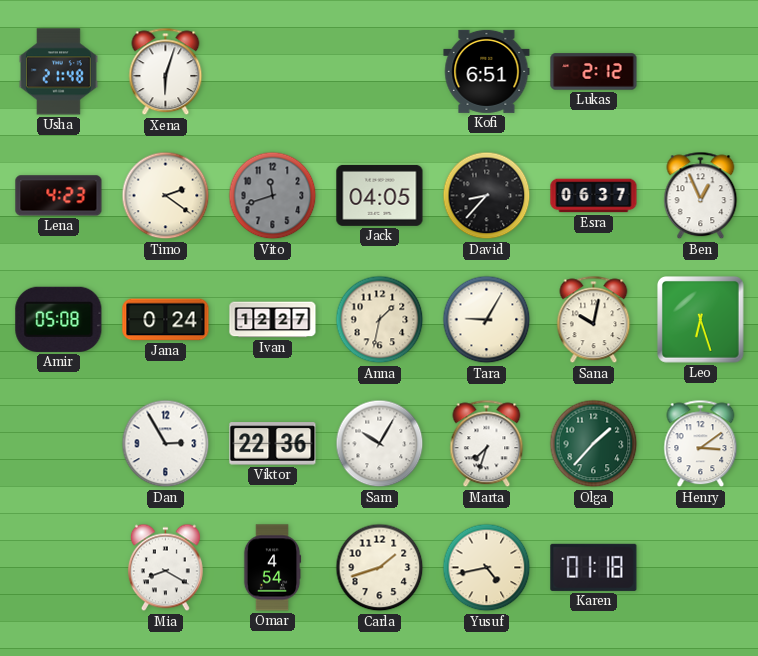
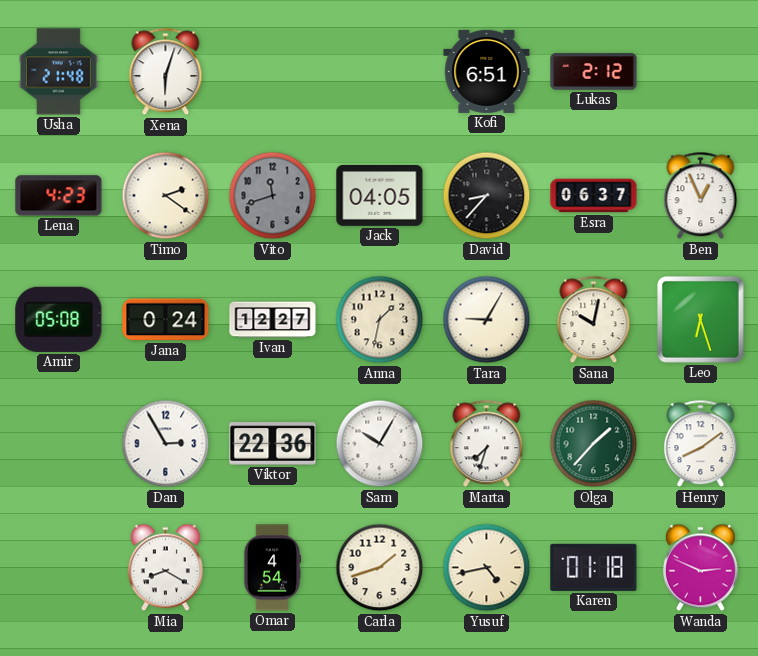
Henry: 3:09 -> 8:09
Wanda: none -> 2:49
